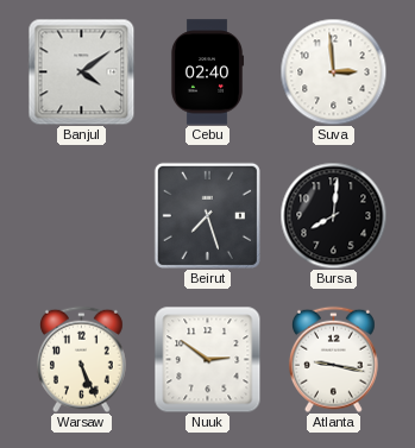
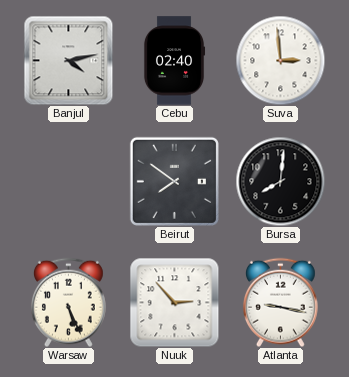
Banjul: 4:09 -> 4:13
Beirut: 7:27 -> 7:51
Nuuk: 2:51 -> 2:53
